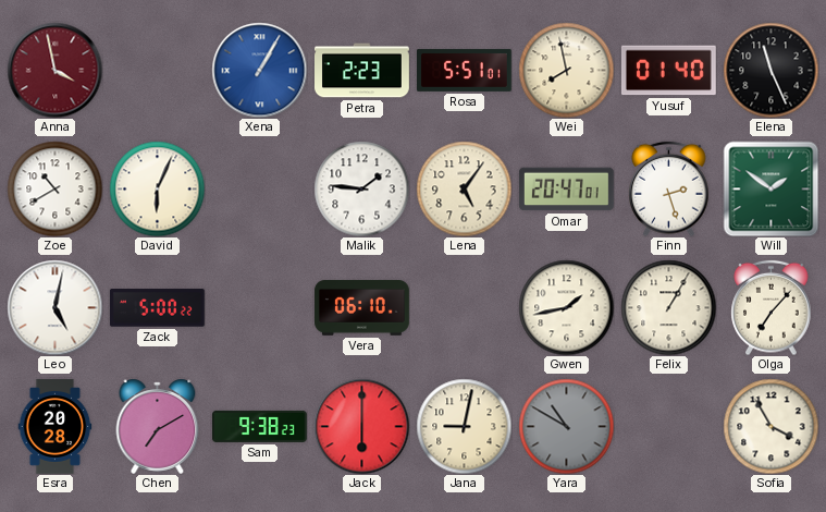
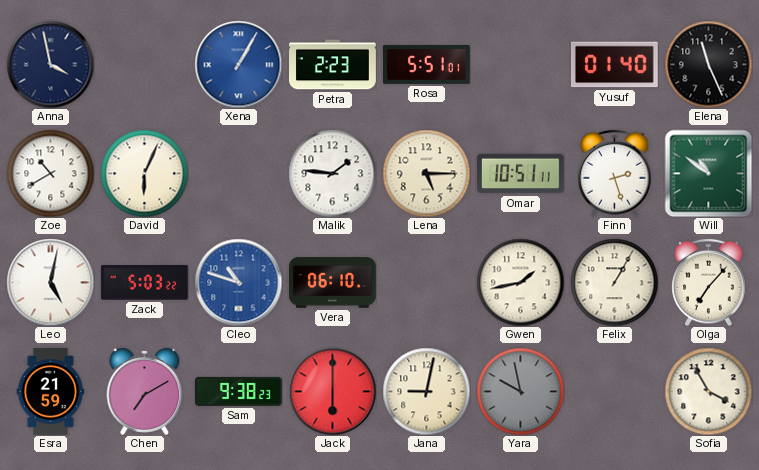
Anna dial: burgundy -> navy
Wei: 7:58 -> none
Lena: 5:06 -> 5:15
Omar: 20:47 -> 10:51
Will: 1:51 -> 10:51
Zack: 5:00 -> 5:03
Cleo: none -> 10:48
Esra: 20:28 -> 21:59
Yara: 10:50 -> 9:58
